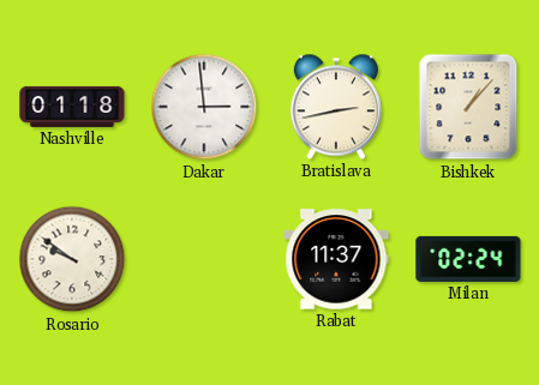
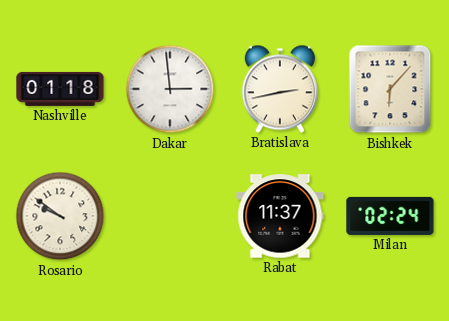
Bishkek: 1:07 -> 6:07
